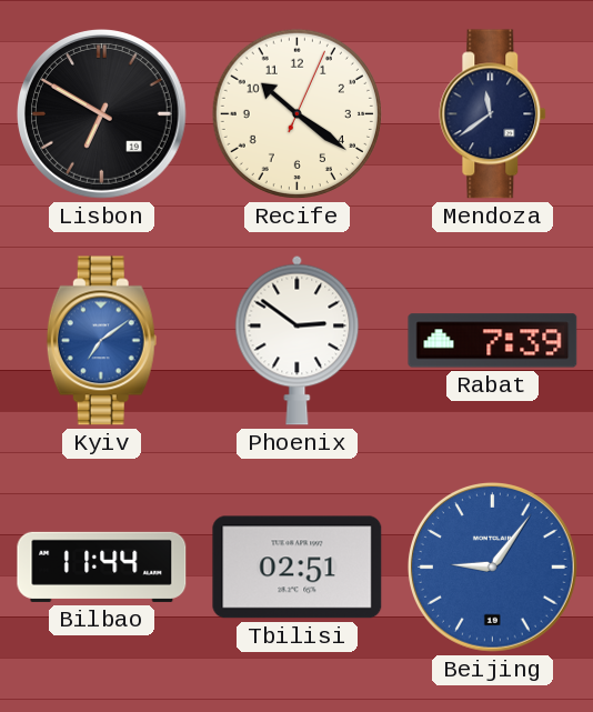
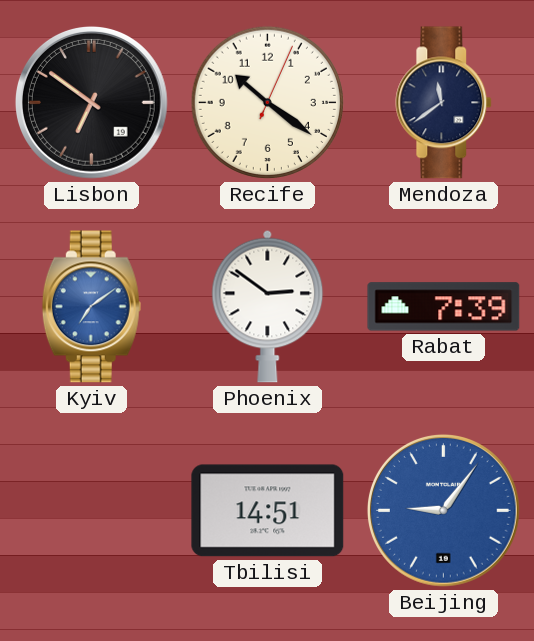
Lisbon: 6:50 -> 6:51
Bilbao: 11:44 -> none
Tbilisi: 02:51 -> 14:51
